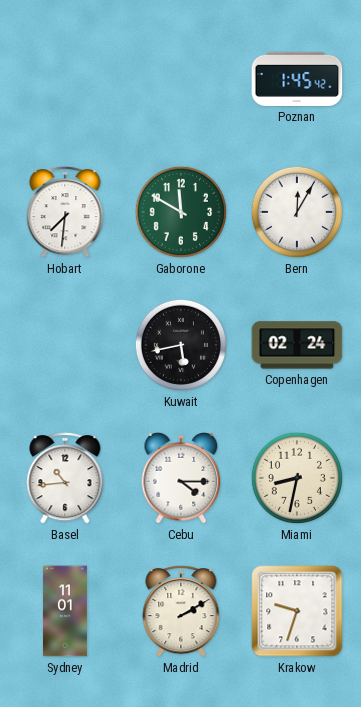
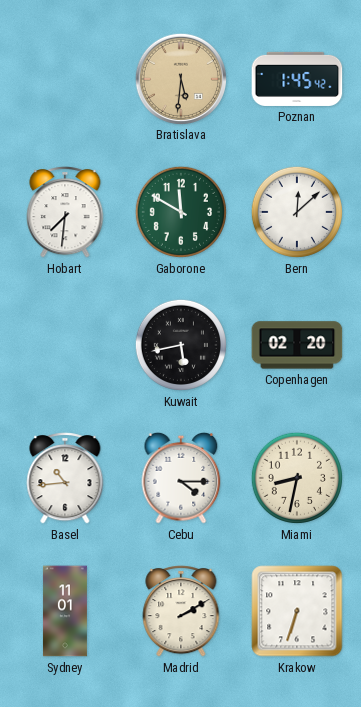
Bratislava: none -> 5:31
Bern: 12:05 -> 12:08
Copenhagen: 02:24 -> 02:20
Krakow: 9:33 -> 6:33
